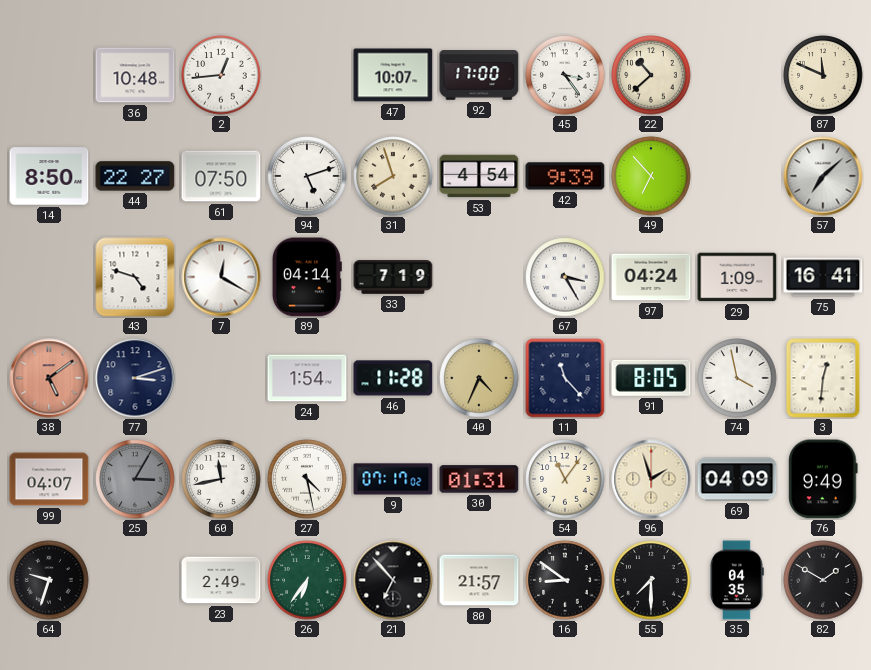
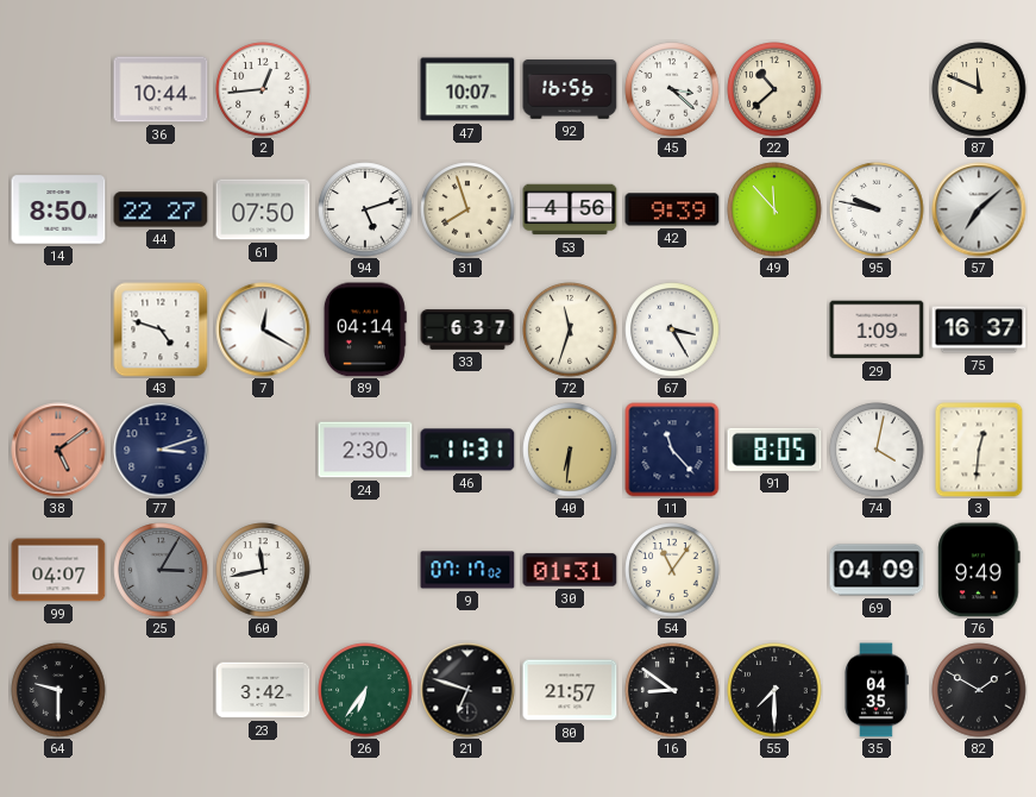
36: 10:48 -> 10:44
92: 17:00 -> 16:56
45: 3:24 -> 3:22
53: 4:54 -> 4:56
49: 6:53 -> 11:53
95: none -> 9:47
33: 7:19 -> 6:37
72: none -> 11:33
97: 04:24 -> none
75: 16:41 -> 16:37
24: 1:54 -> 2:30
46: 11:28 -> 11:31
40: 4:34 -> 6:31
74: 3:58 -> 4:02
27: 4:28 -> none
96: 1:57 -> none
64: 9:33 -> 9:30
23: 2:49 -> 3:42
21: 6:53 -> 6:48
